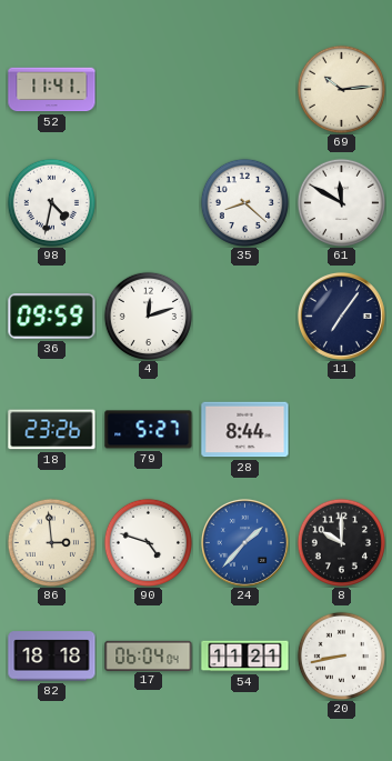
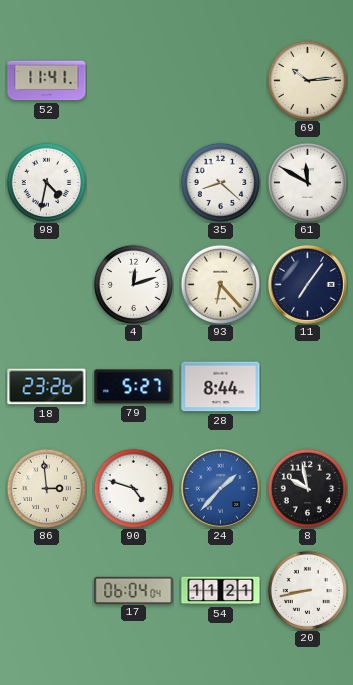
36: 09:59 -> none
93: none -> 6:23
8: 10:00 -> 9:58
82: 18:18 -> none
